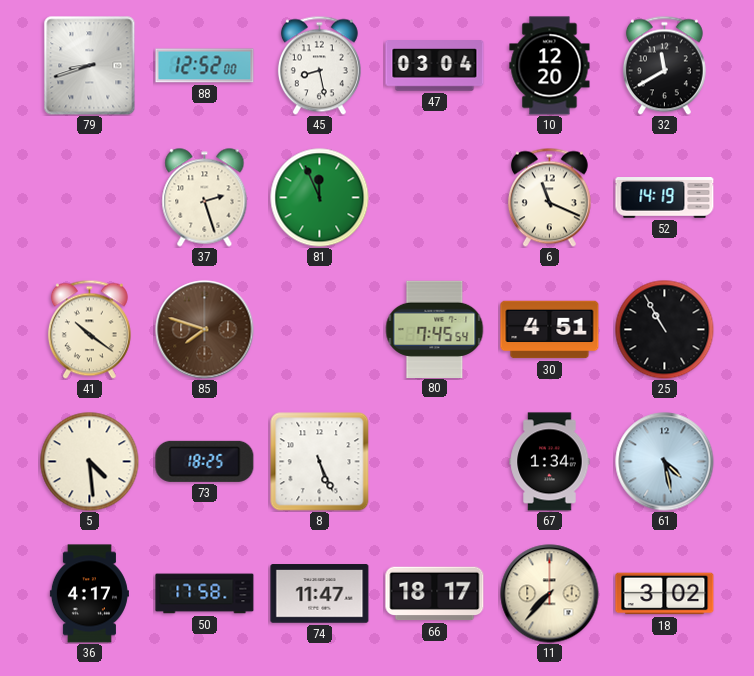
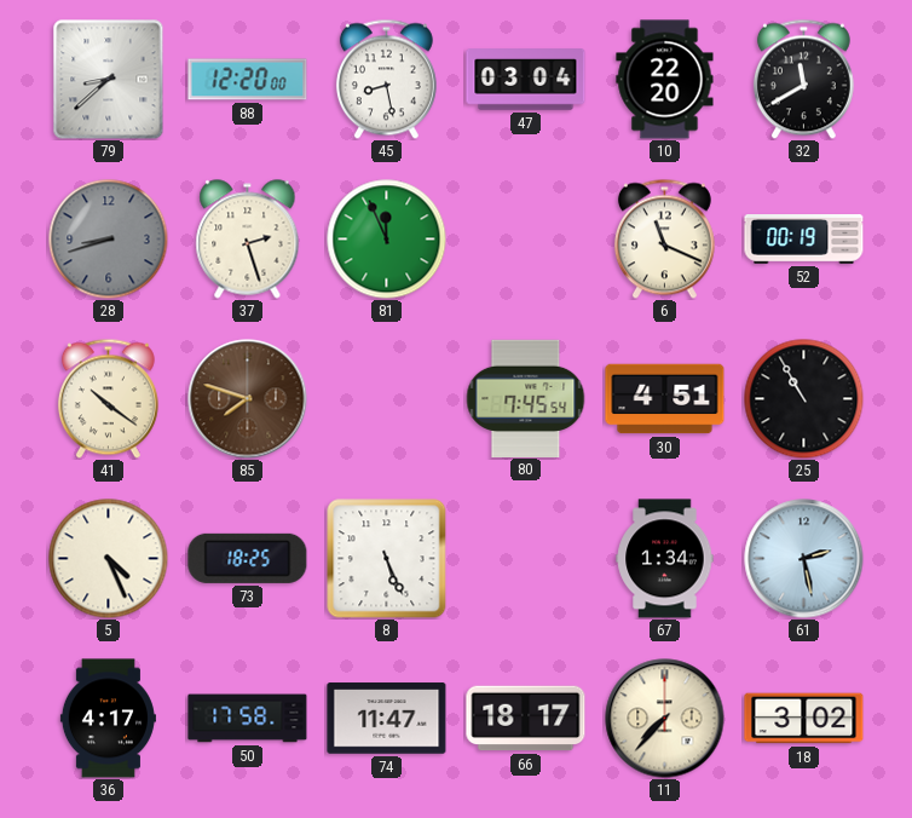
79: 8:42 -> 8:38
88: 12:52 -> 12:20
10: 12:20 -> 22:20
28: none -> 8:42
52: 14:19 -> 00:19
5: 4:29 -> 4:26
61: 4:28 -> 2:28
